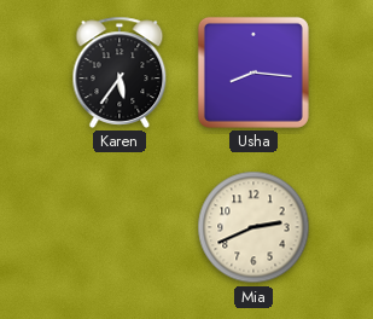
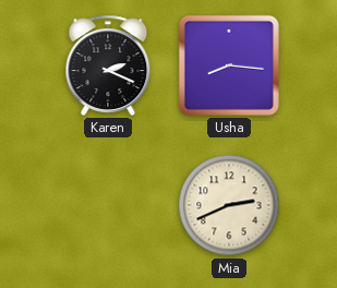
Karen: 5:36 -> 2:19
